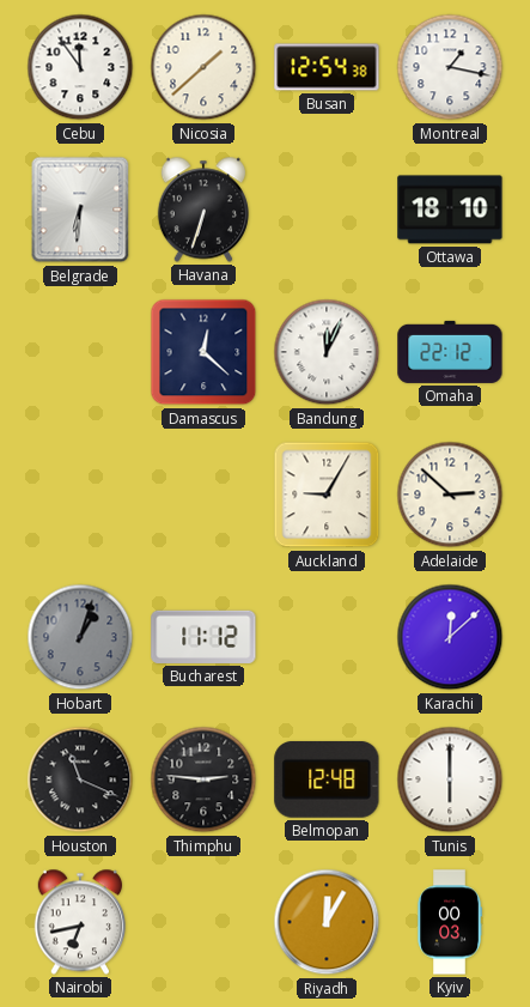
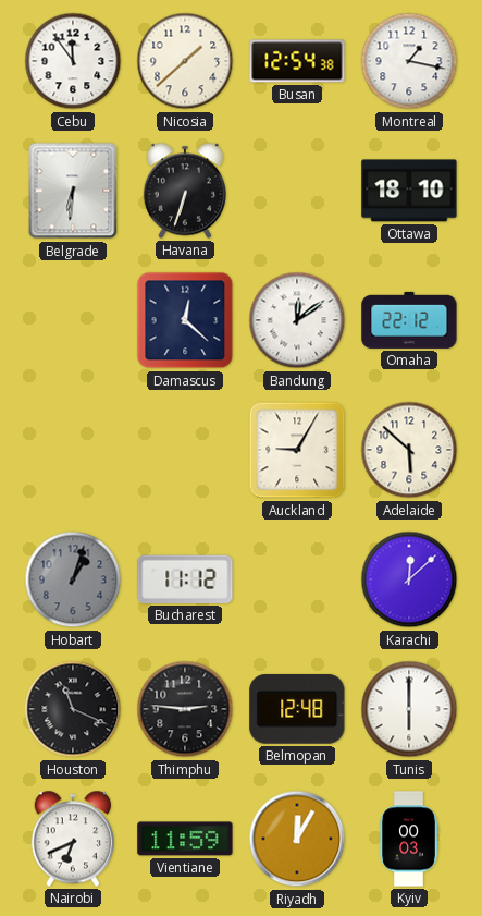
Bandung: 12:04 -> 12:09
Adelaide: 2:52 -> 5:52
Nairobi: 6:43 -> 6:41
Vientiane: none -> 11:59
